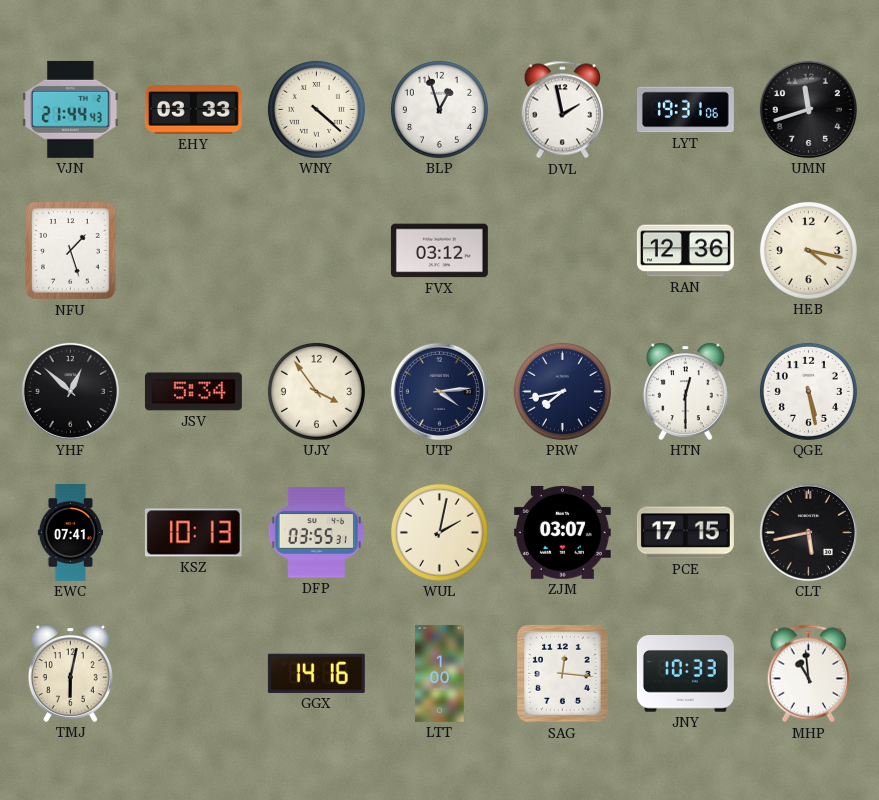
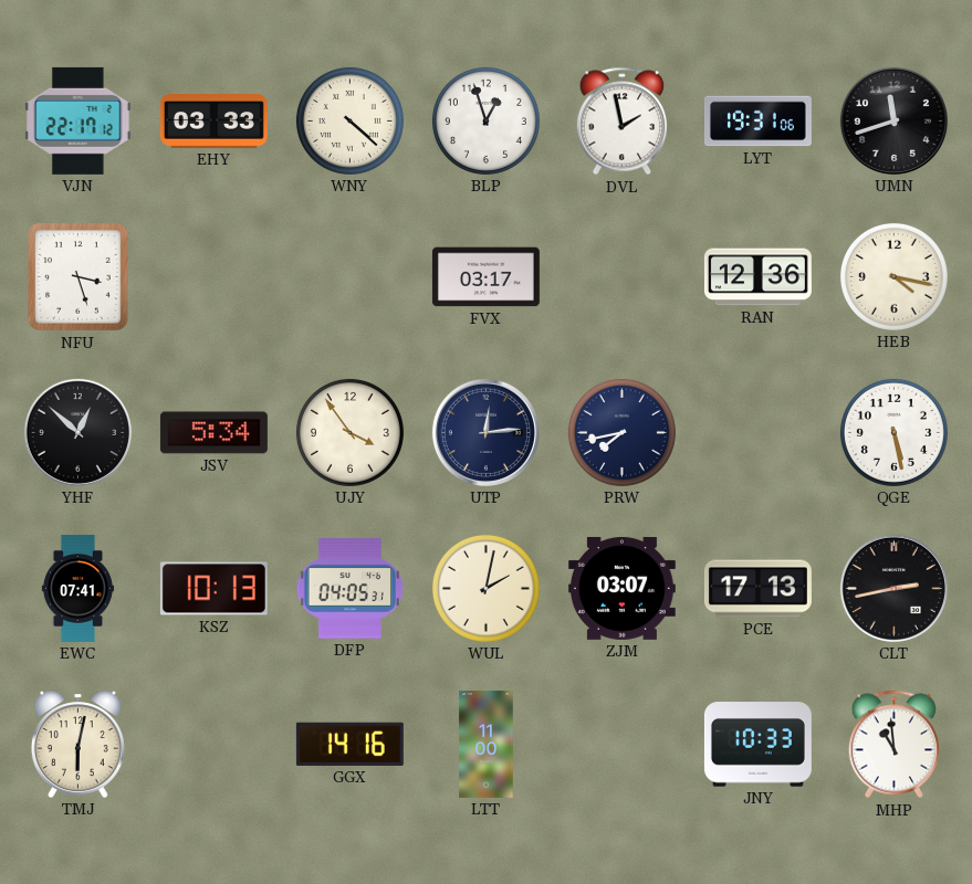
VJN: 21:44 -> 22:17
NFU: 1:27 -> 3:27
FVX: 03:12 -> 03:17
UTP: 4:14 -> 12:14
HTN: 12:30 -> none
DFP: 03:55 -> 04:05
PCE: 17:15 -> 17:13
CLT: 5:43 -> 2:43
LTT: 1:00 -> 11:00
SAG: 12:16 -> none
